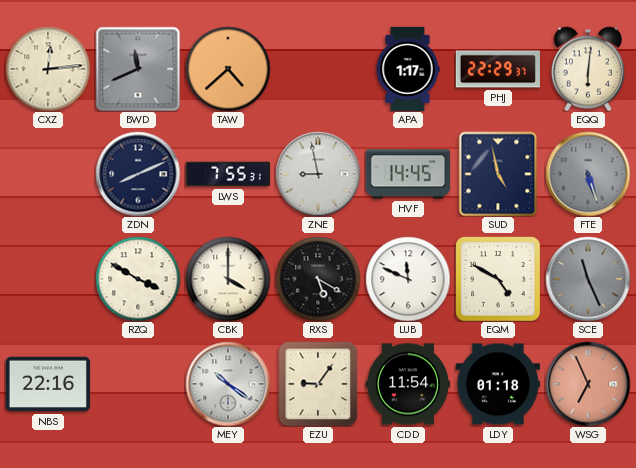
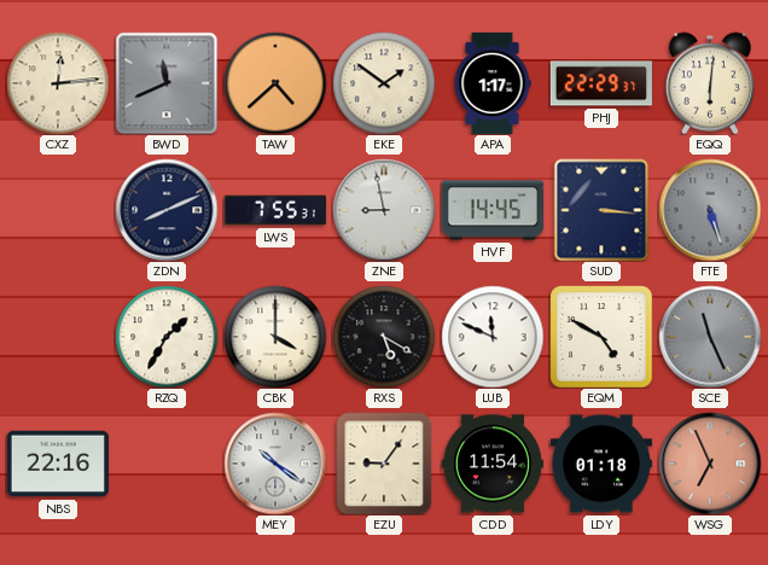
EKE: none -> 1:51
SUD: 4:58 -> 3:16
RZQ: 3:50 -> 1:35
